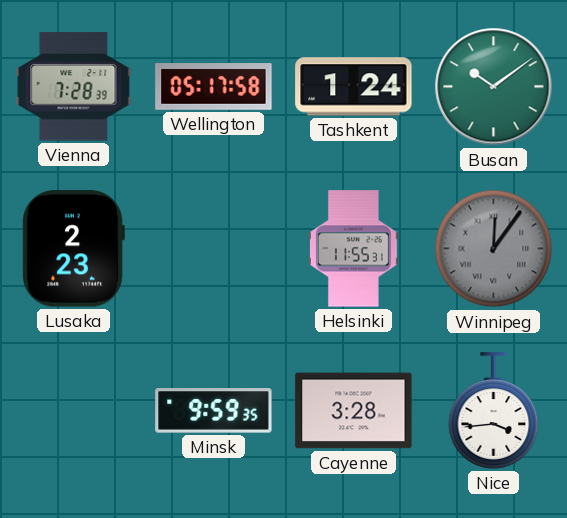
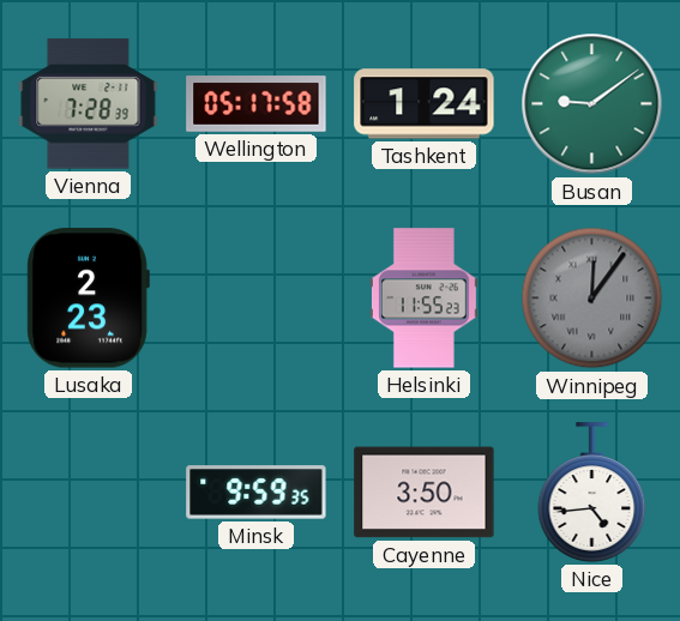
Busan: 10:09 -> 9:09
Helsinki: 11:55:31 -> 11:55:23
Cayenne: 3:28 -> 3:50
Nice: 3:44 -> 4:44
